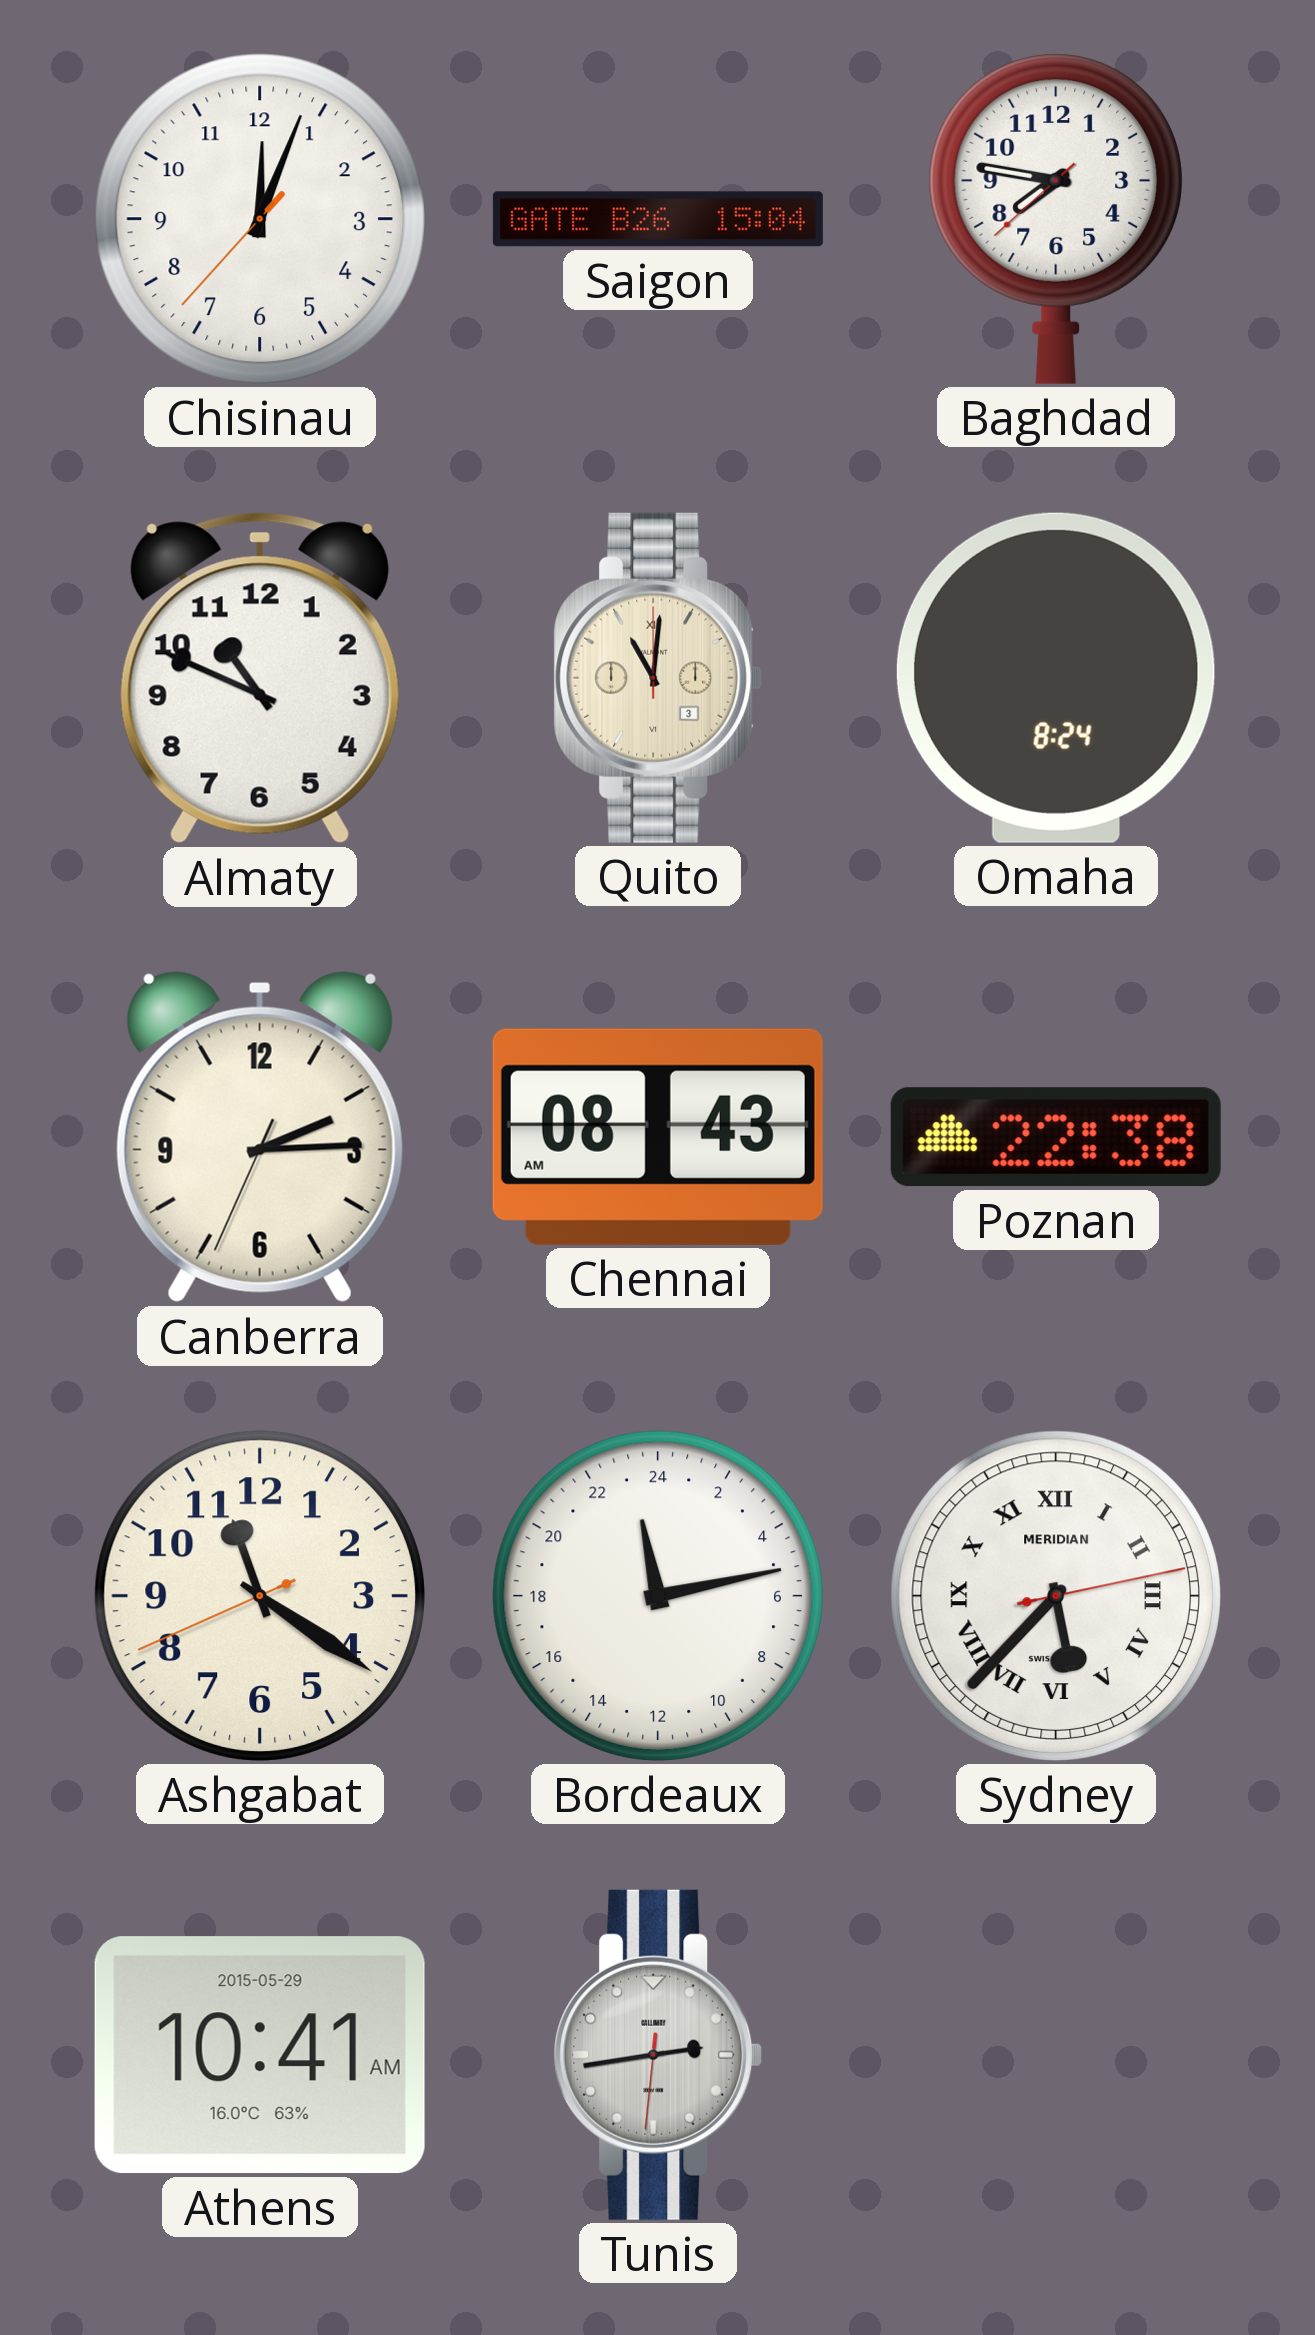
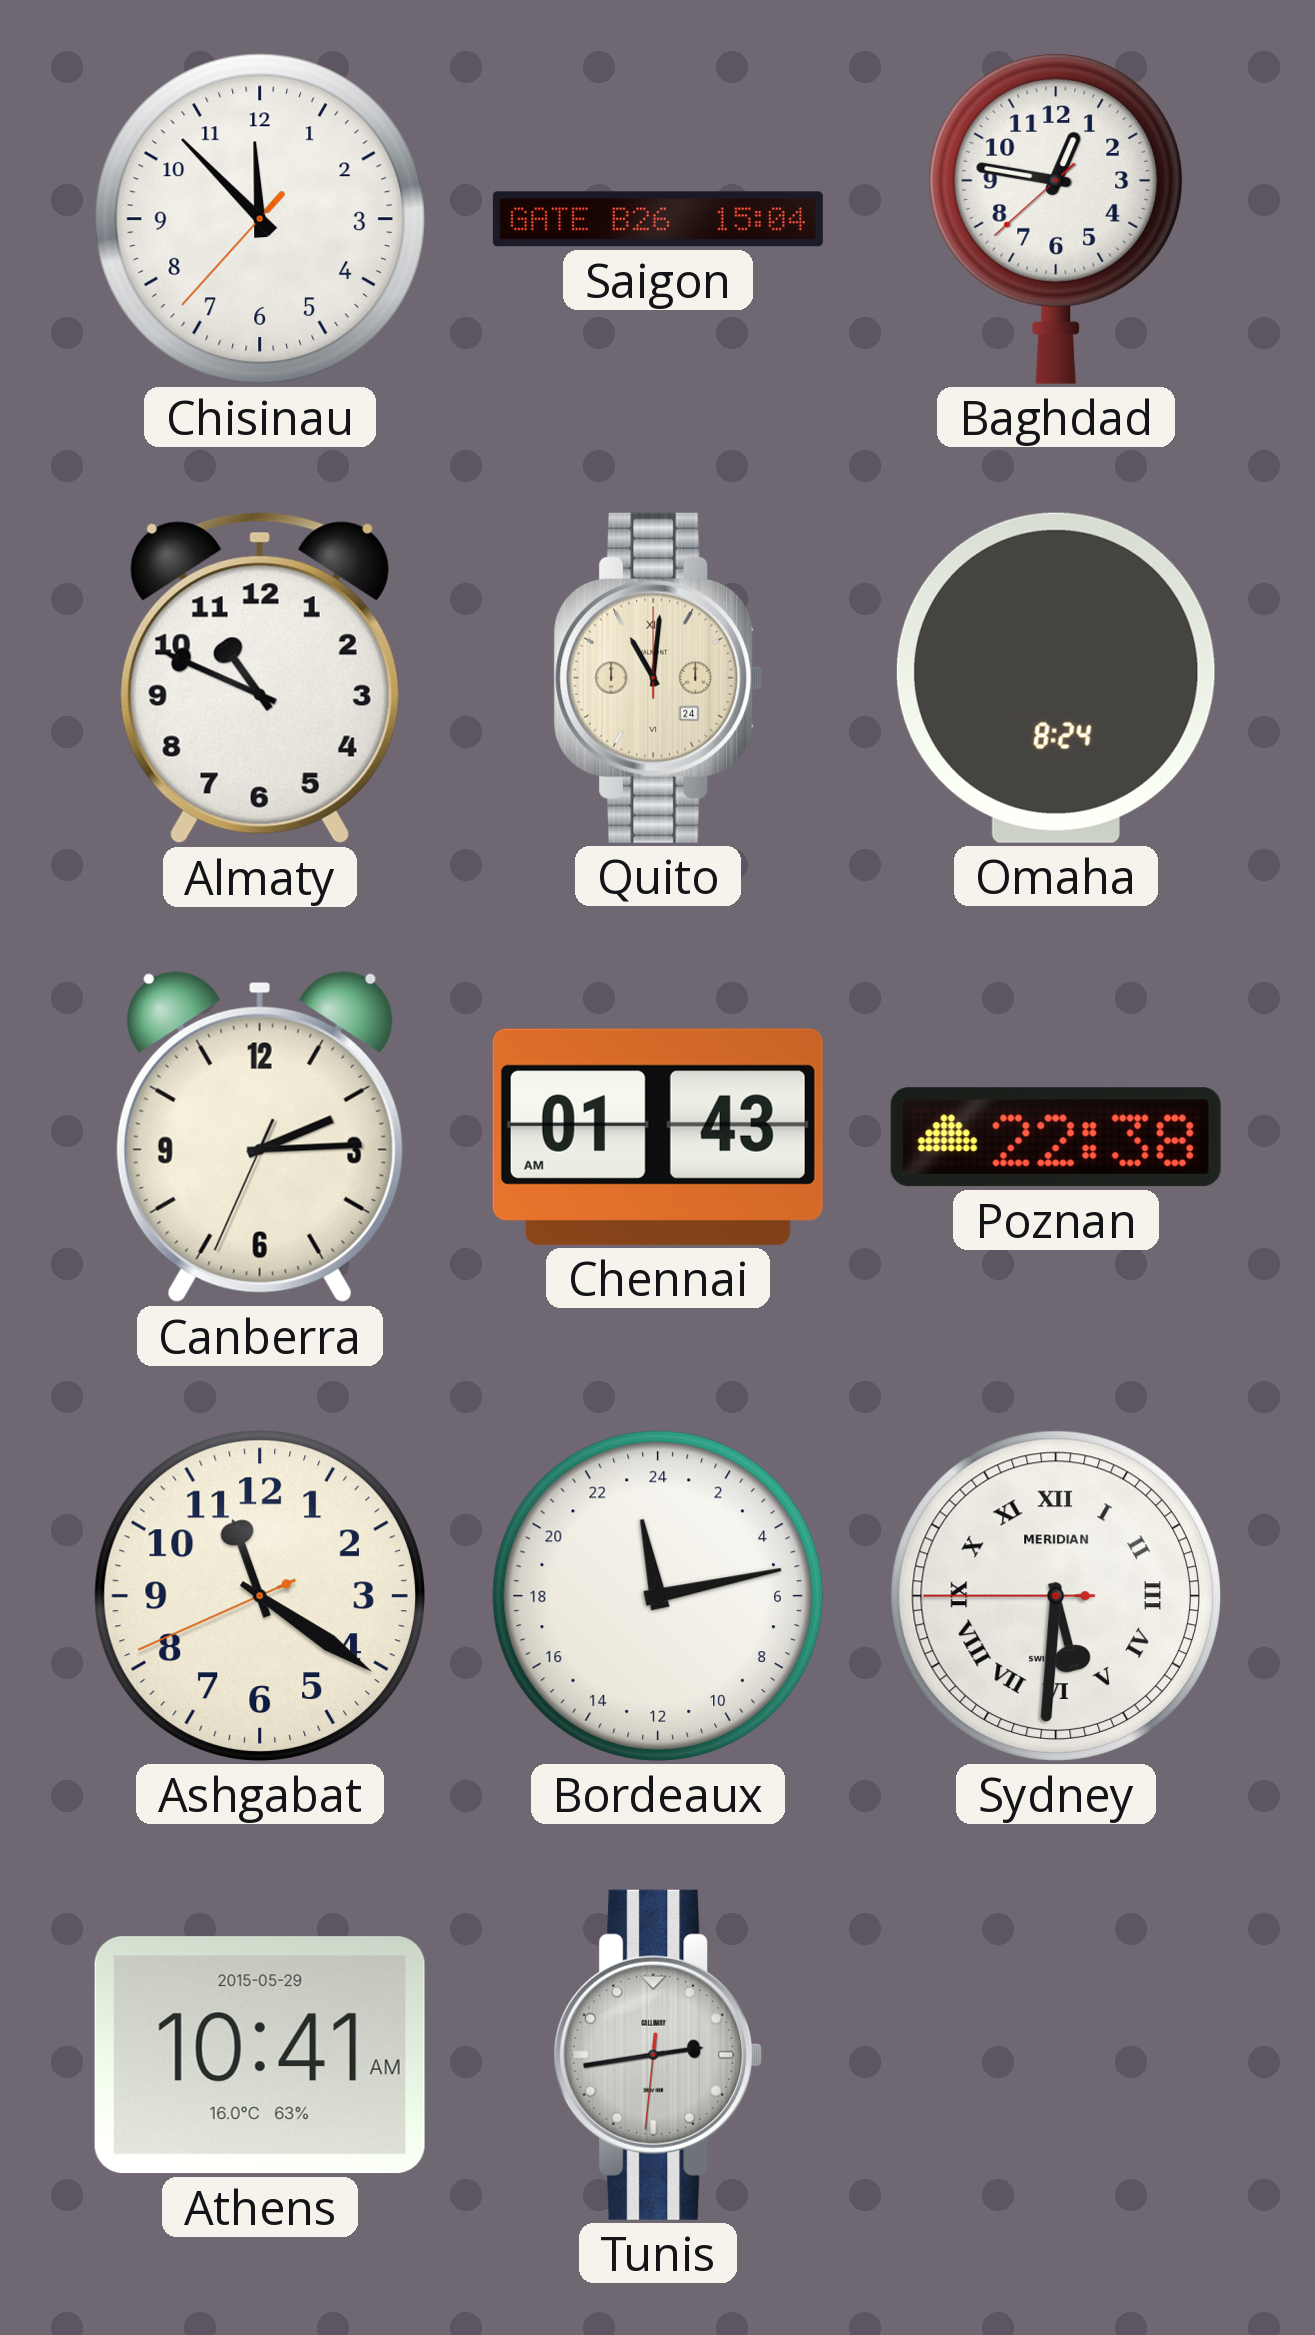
Chisinau: 12:03 -> 11:52
Baghdad: 7:46 -> 12:46
Quito date: 3 -> 24
Chennai: 08:43 -> 01:43
Sydney: 5:37 -> 5:30
